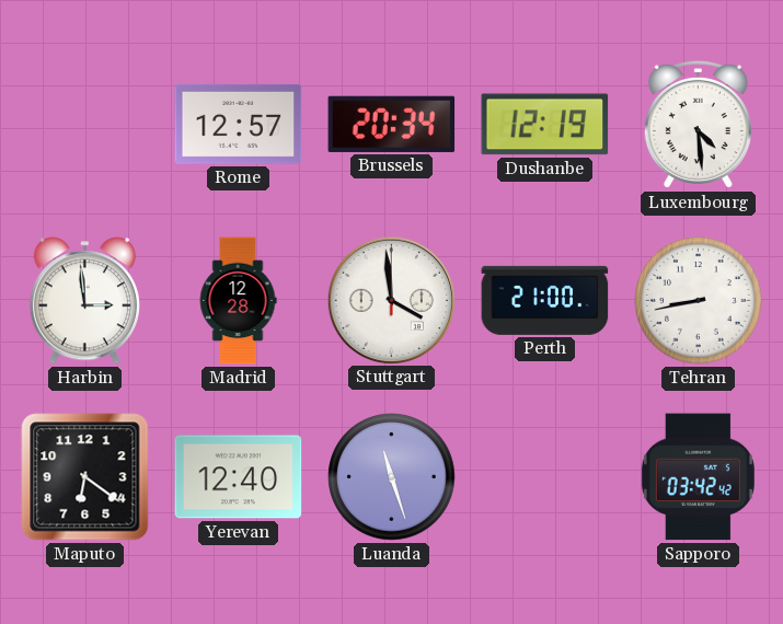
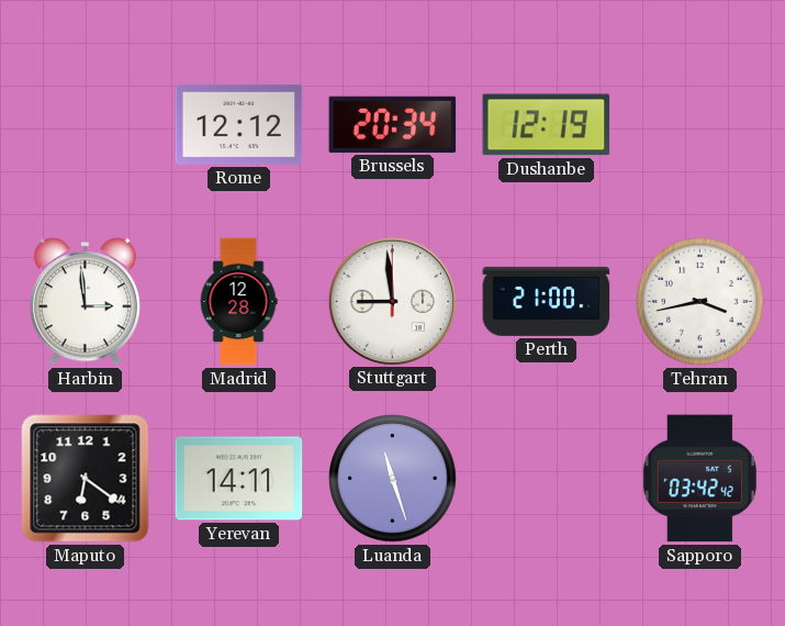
Rome: 12:57 -> 12:12
Luxembourg: 4:29 -> none
Stuttgart: 3:59 -> 8:59
Tehran: 8:43 -> 3:43
Yerevan: 12:40 -> 14:11
